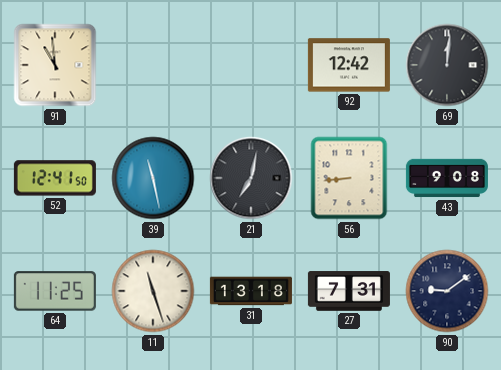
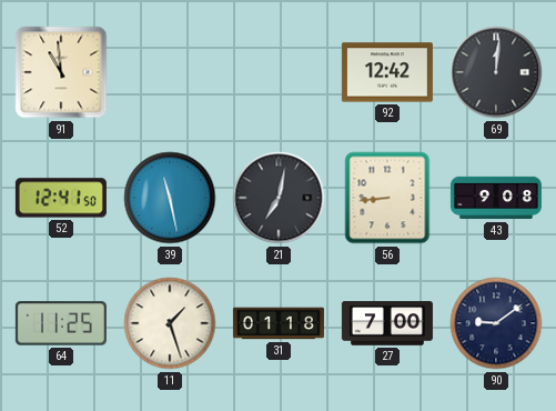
11: 11:27 -> 1:27
31: 13:18 -> 01:18
27: 7:31 -> 7:00
